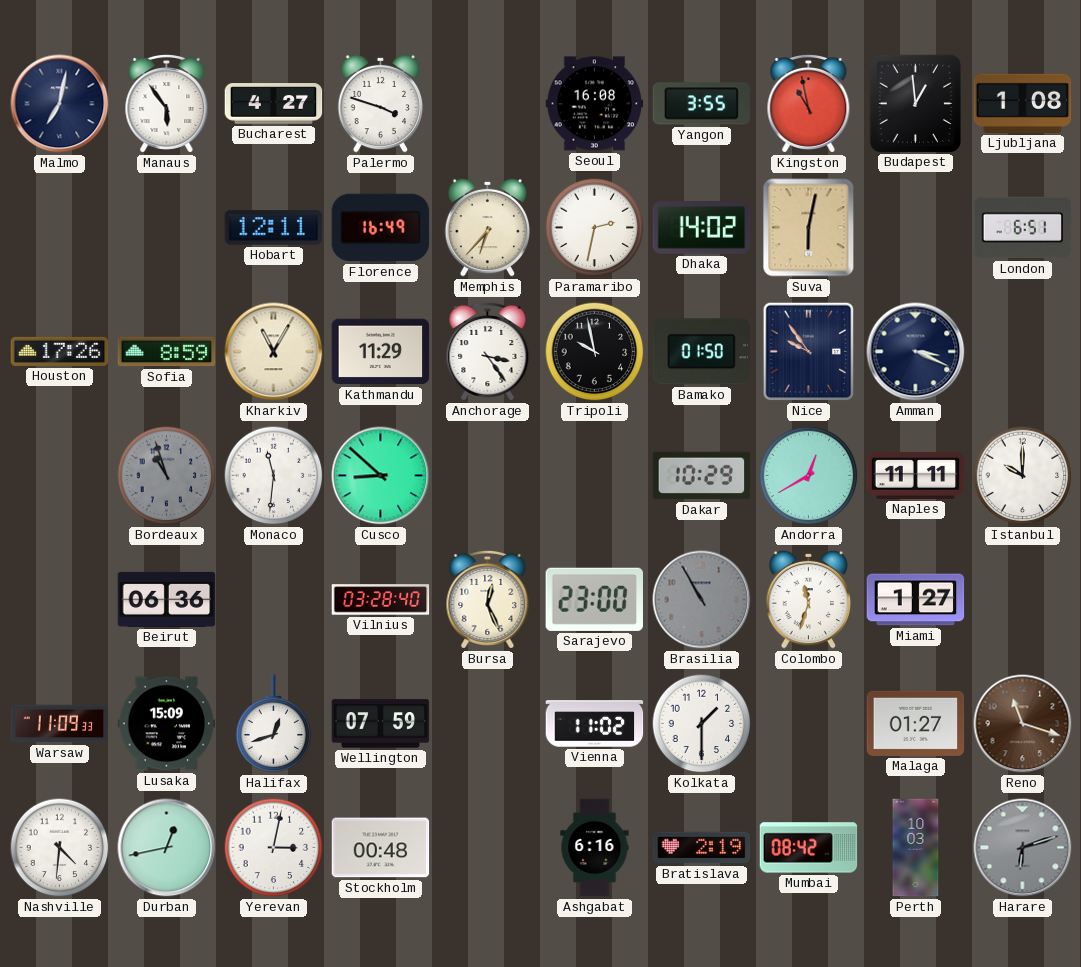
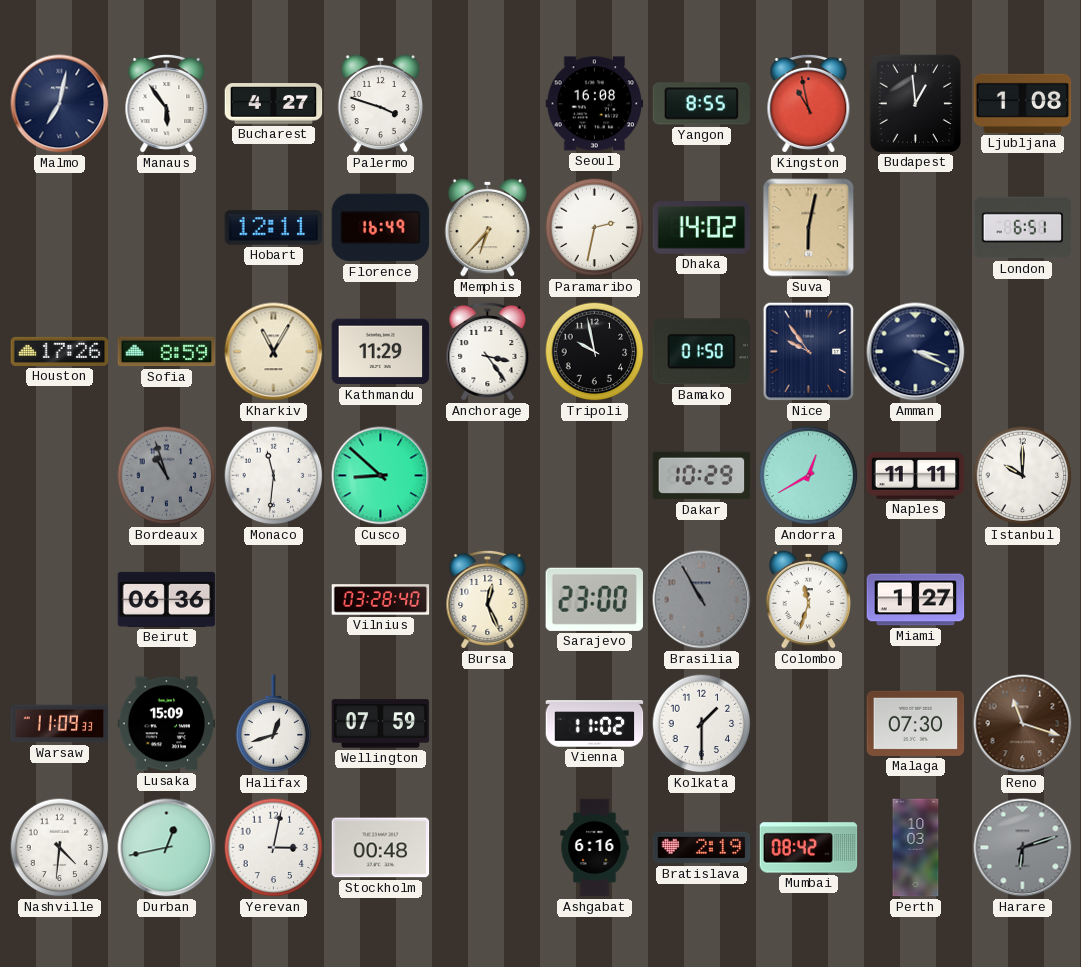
Yangon: 3:55 -> 8:55
Malaga: 01:27 -> 07:30
